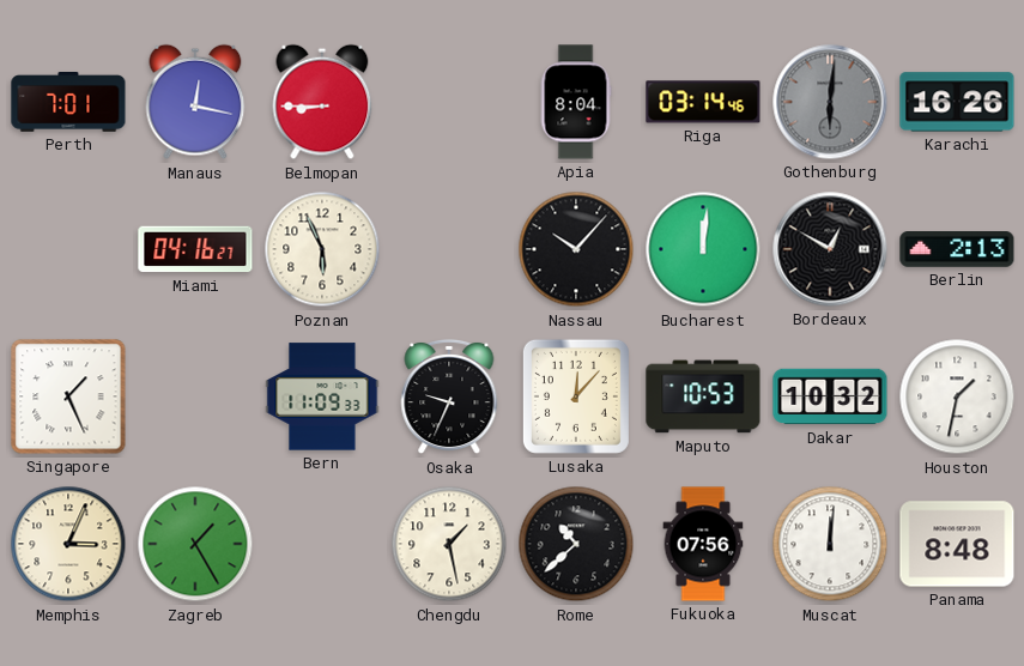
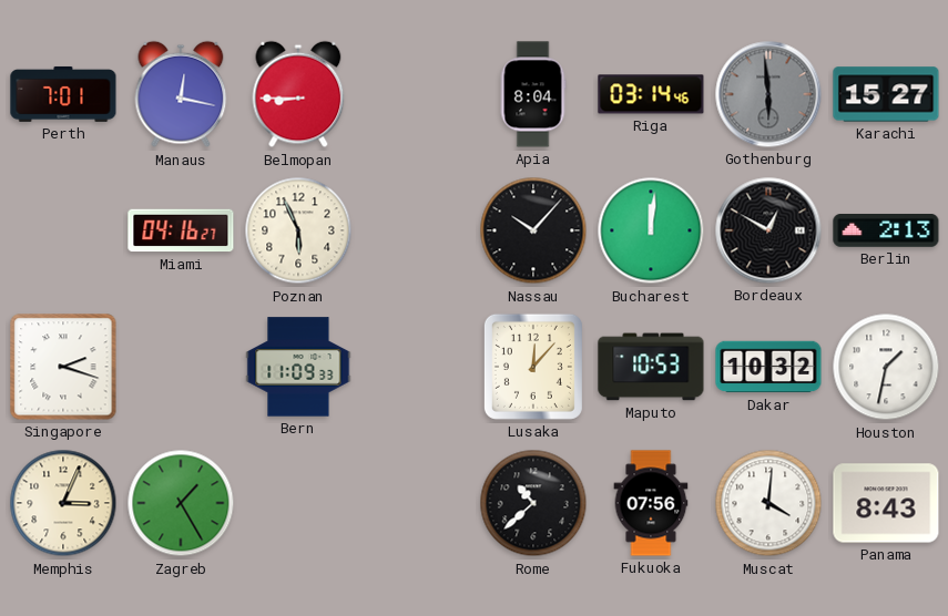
Gothenburg: 6:01 -> 5:59
Karachi: 16:26 -> 15:27
Singapore: 1:26 -> 2:18
Osaka: 9:34 -> none
Chengdu: 1:28 -> none
Muscat: 12:01 -> 4:01
Panama: 8:48 -> 8:43
